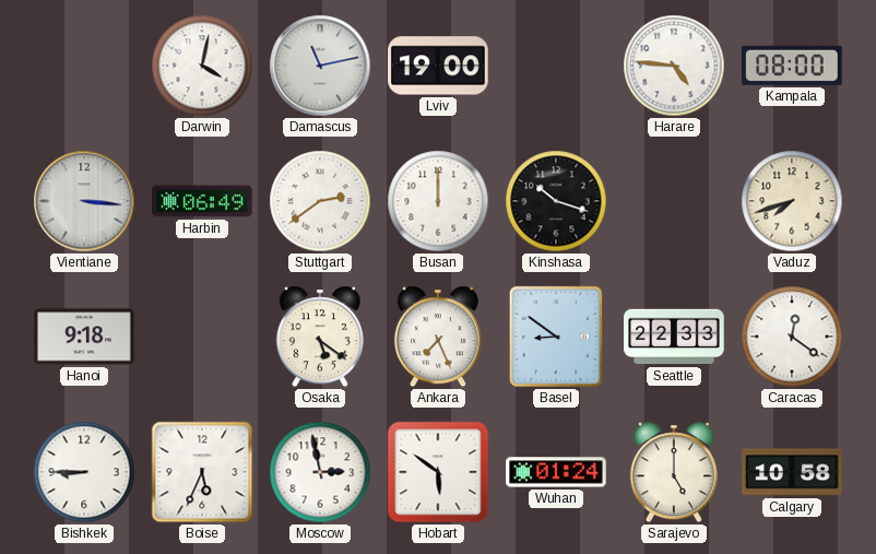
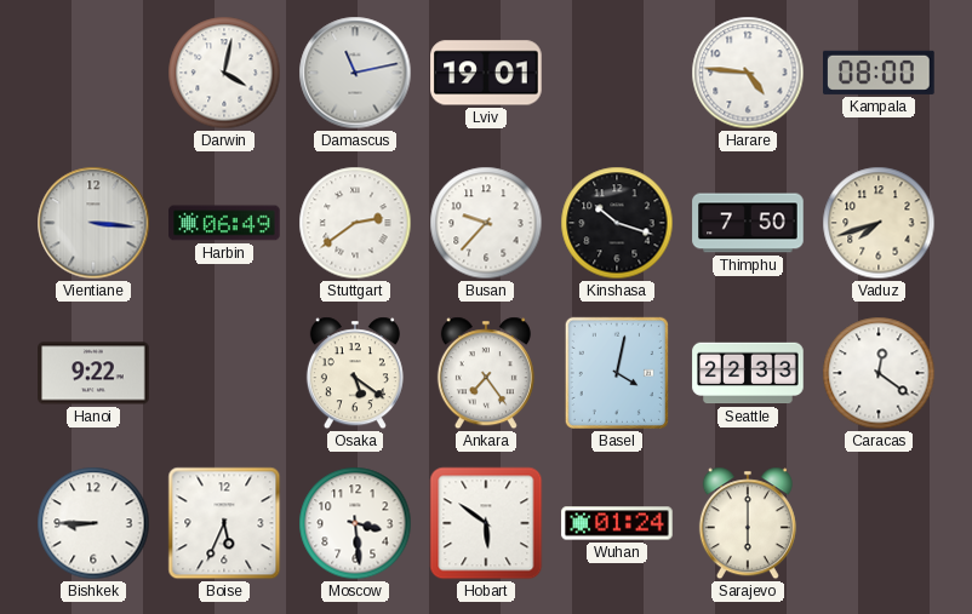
Lviv: 19:00 -> 19:01
Busan: 12:00 -> 9:37
Thimphu: none -> 7:50
Hanoi: 9:18 -> 9:22
Ankara: 7:26 -> 7:24
Basel: 8:51 -> 4:02
Moscow: 2:58 -> 3:29
Sarajevo: 5:00 -> 6:00
Calgary: 10:58 -> none
